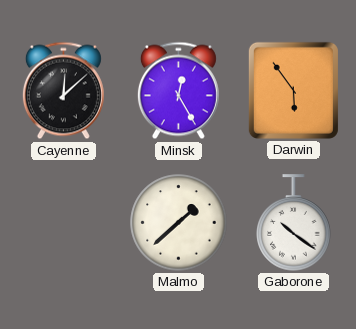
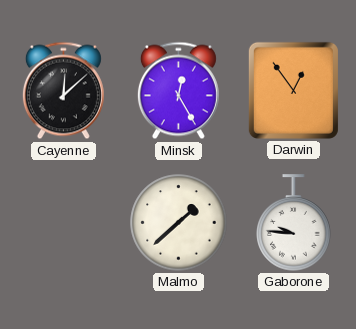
Darwin: 5:54 -> 12:54
Gaborone: 10:21 -> 9:46
